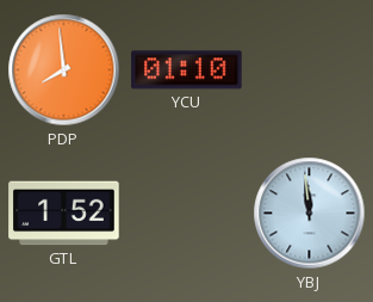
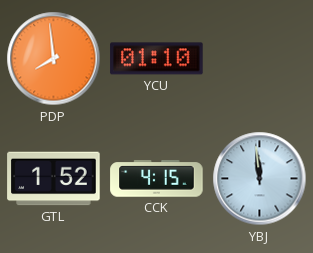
CCK: none -> 4:15
